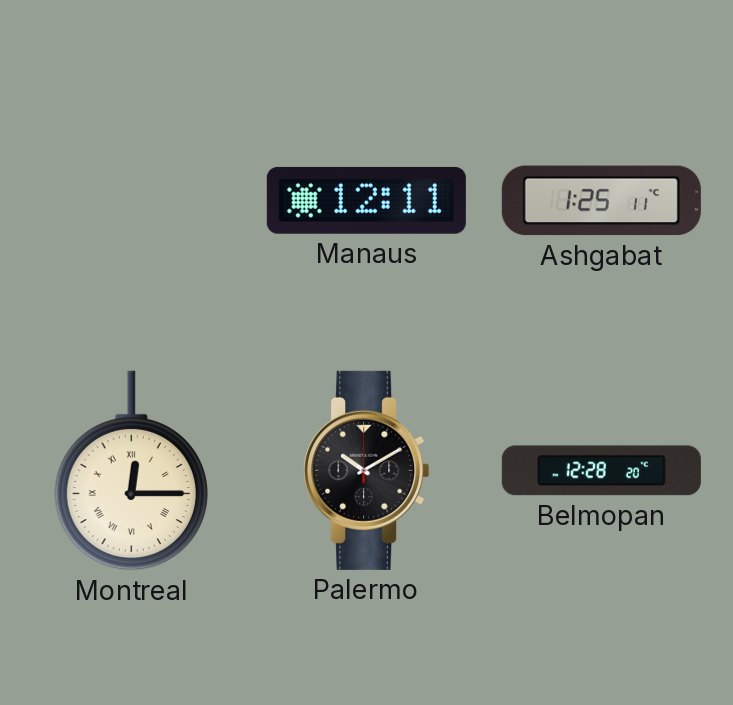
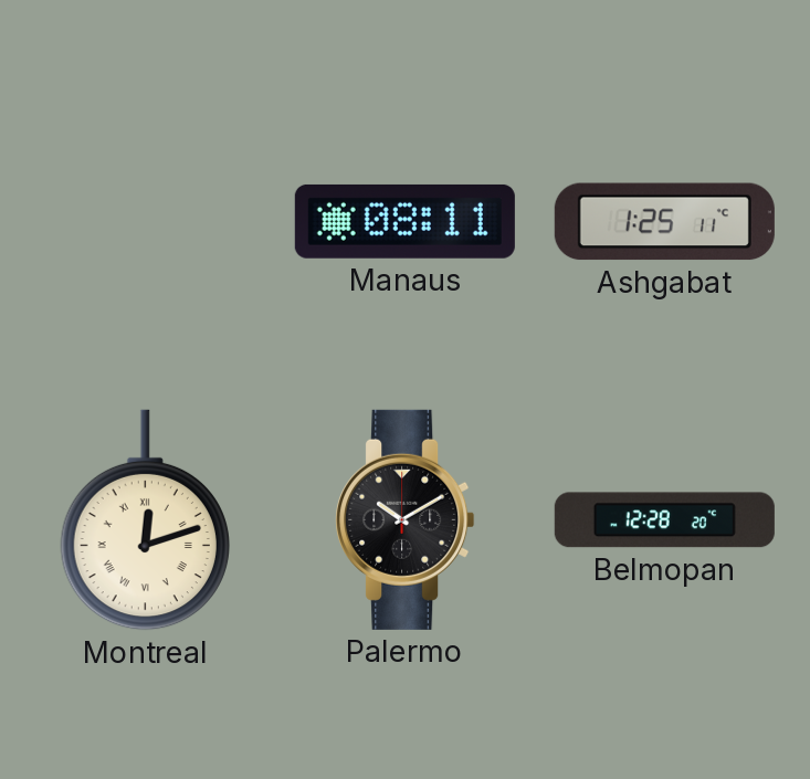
Manaus: 12:11 -> 08:11
Montreal: 12:15 -> 12:12
